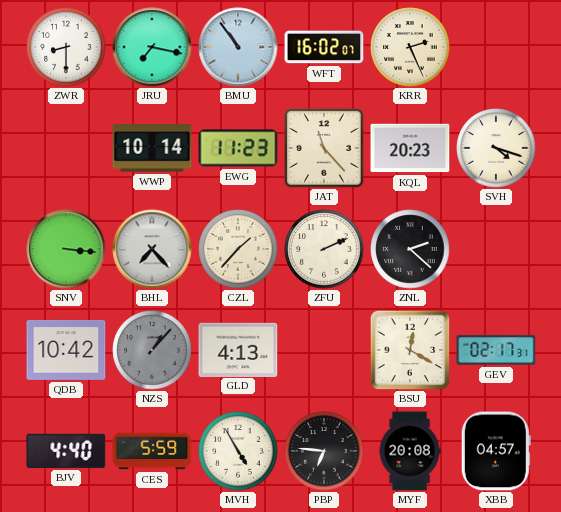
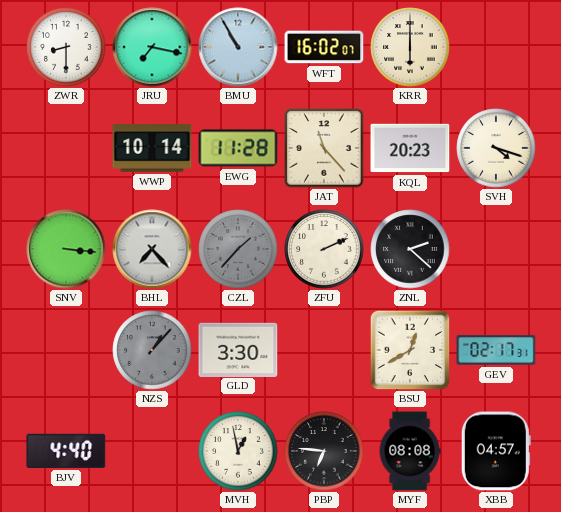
BMU: 10:54 -> 10:55
KRR: 2:26 -> 6:00
EWG: 11:23 -> 11:28
CZL dial: cream -> grey
QDB: 10:42 -> none
GLD: 4:13 -> 3:30
BSU: 12:20 -> 12:40
CES: 5:59 -> none
MVH: 4:55 -> 12:58
MYF: 20:08 -> 08:08
